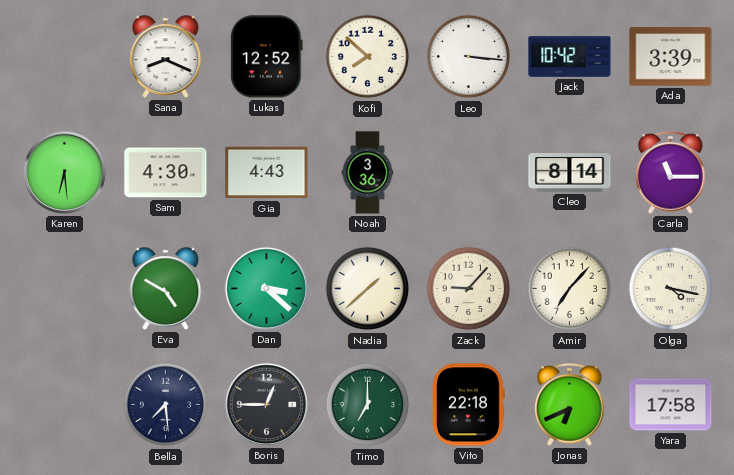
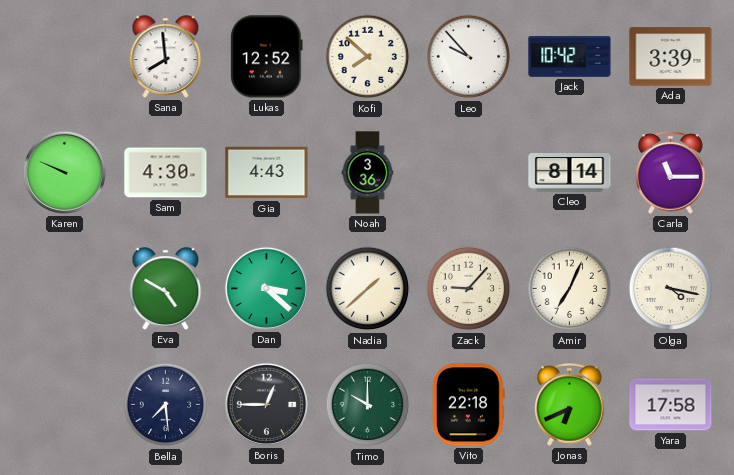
Sana: 8:19 -> 7:59
Leo: 3:16 -> 9:53
Karen: 6:29 -> 9:49
Amir: 7:07 -> 7:04
Timo: 7:00 -> 10:00
